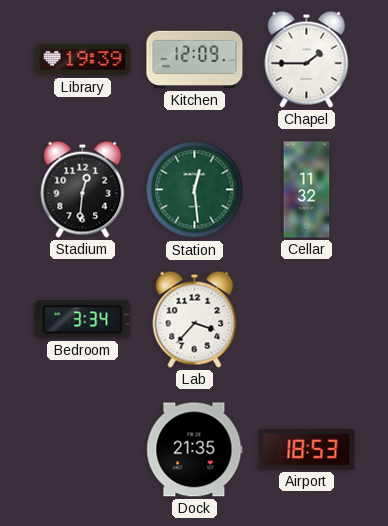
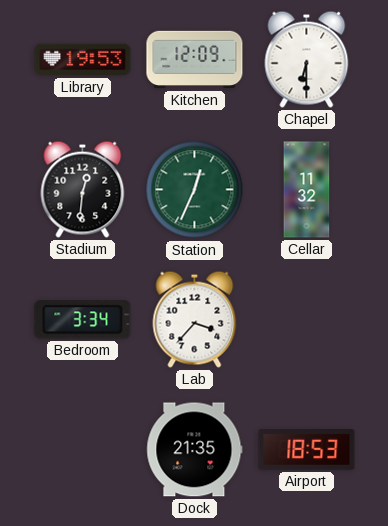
Library: 19:39 -> 19:53
Chapel: 1:45 -> 6:30
Station: 12:29 -> 12:34
